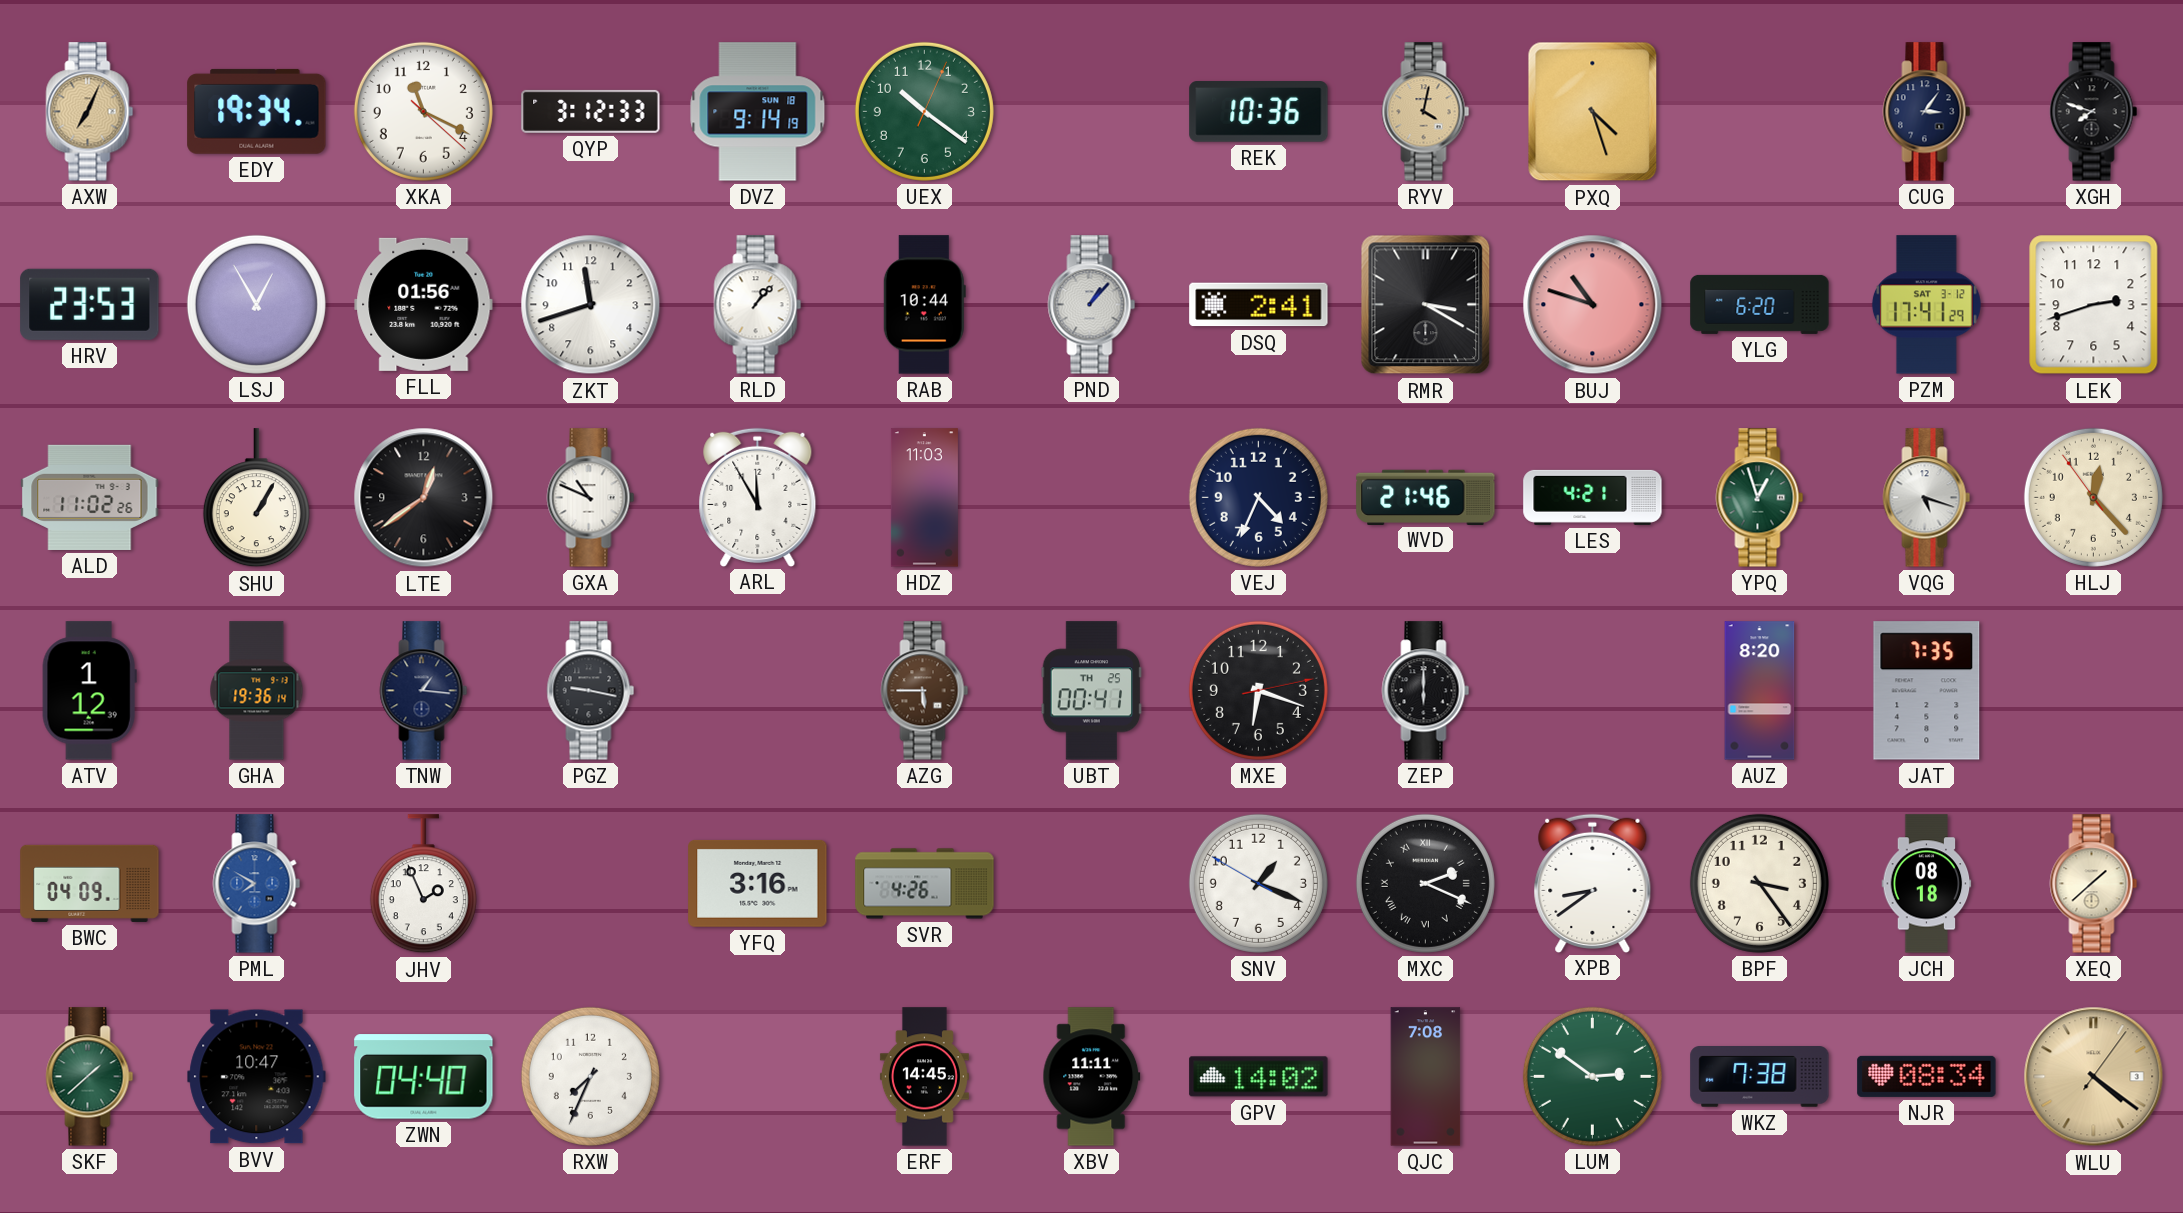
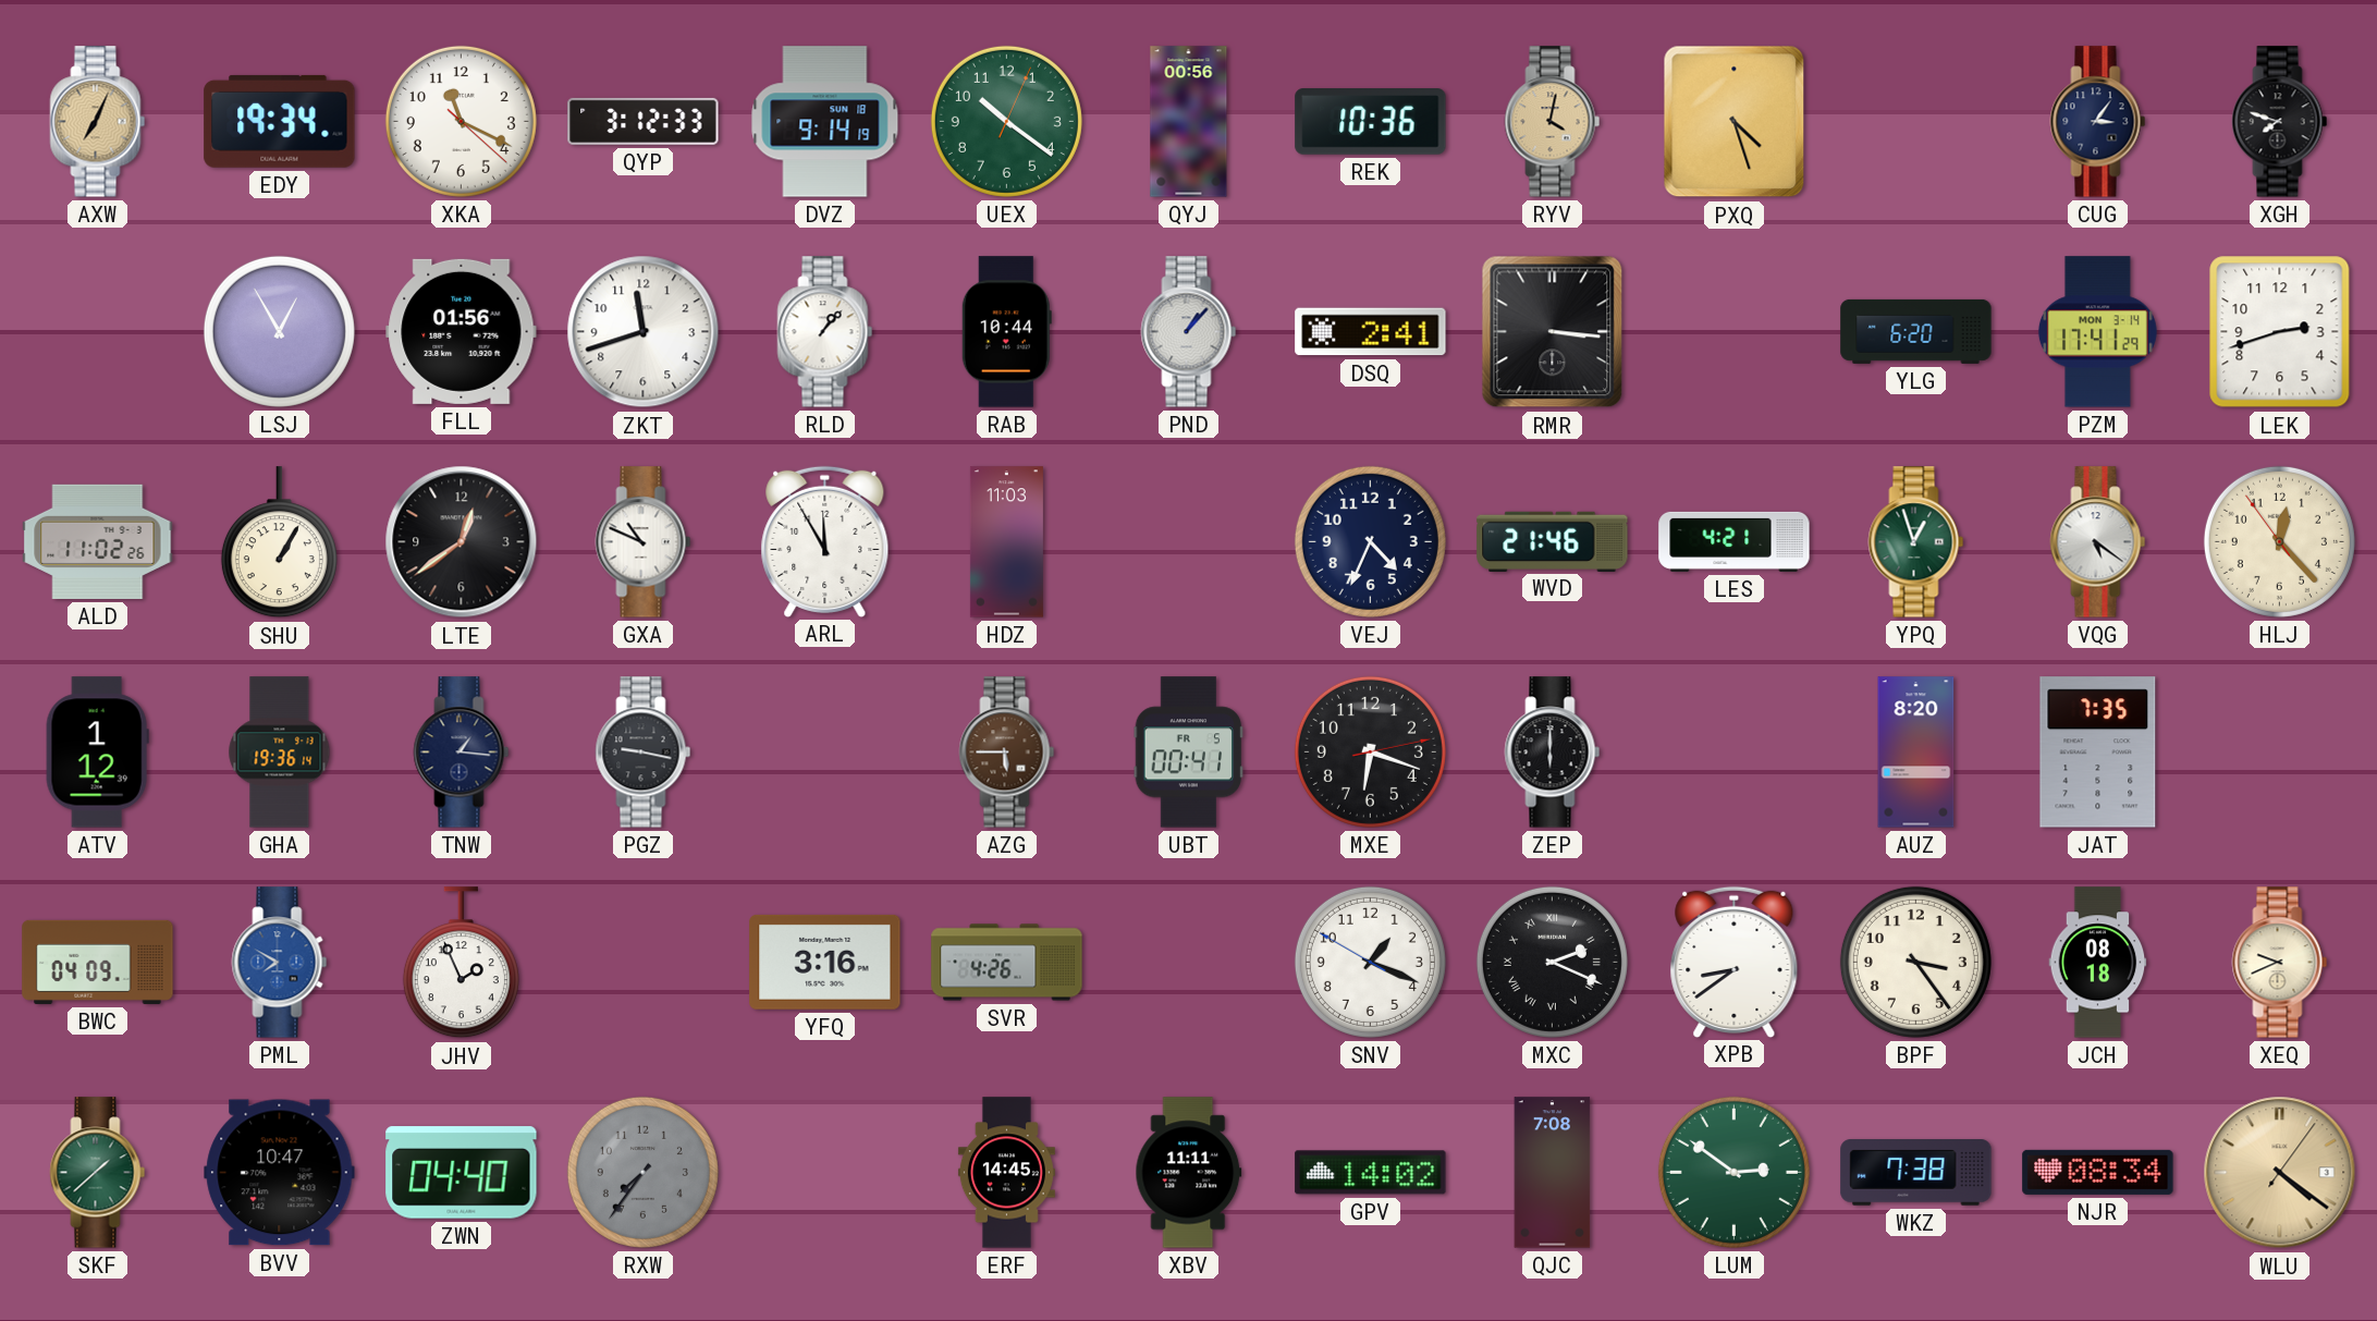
QYJ: none -> 00:56
HRV: 23:53 -> none
RMR: 3:20 -> 3:16
BUJ: 10:48 -> none
PZM date: SAT 3-12 -> MON 3-14
VQG: 5:18 -> 5:21
UBT date: TH 25 -> FR 5
XEQ: 1:38 -> 9:41
RXW: 7:34 -> 7:36
RXW dial: white -> grey
